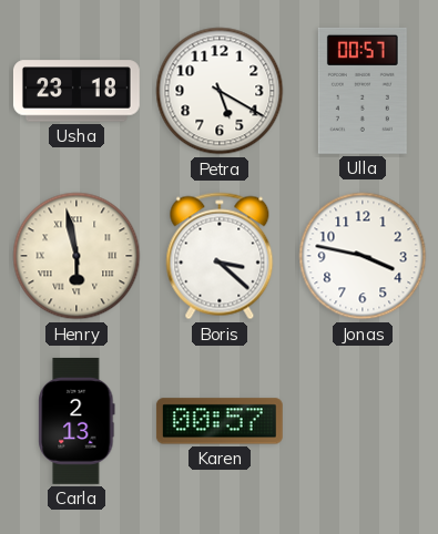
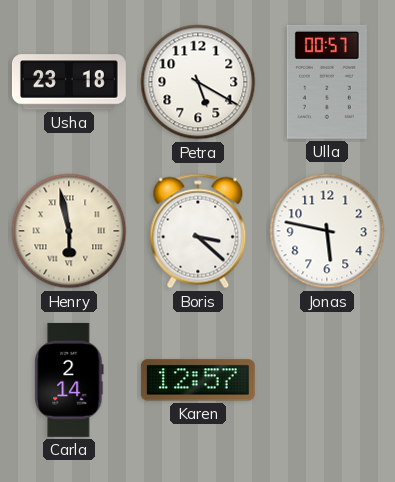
Jonas: 3:47 -> 5:47
Carla: 2:13 -> 2:14
Karen: 00:57 -> 12:57
